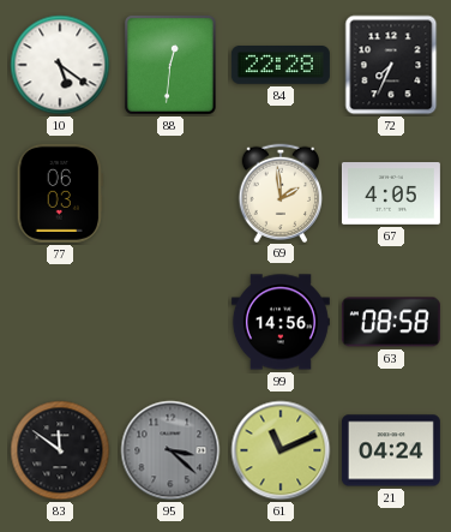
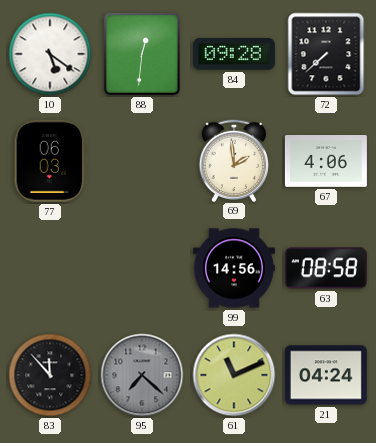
84: 22:28 -> 09:28
72: 7:34 -> 7:38
67: 4:05 -> 4:06
83: 11:51 -> 11:53
95: 3:22 -> 7:22
